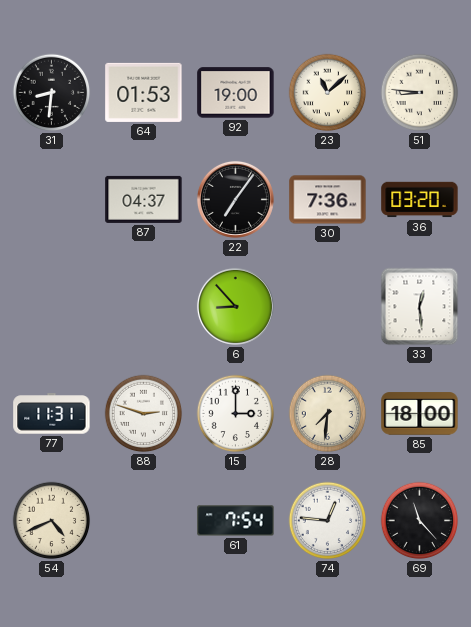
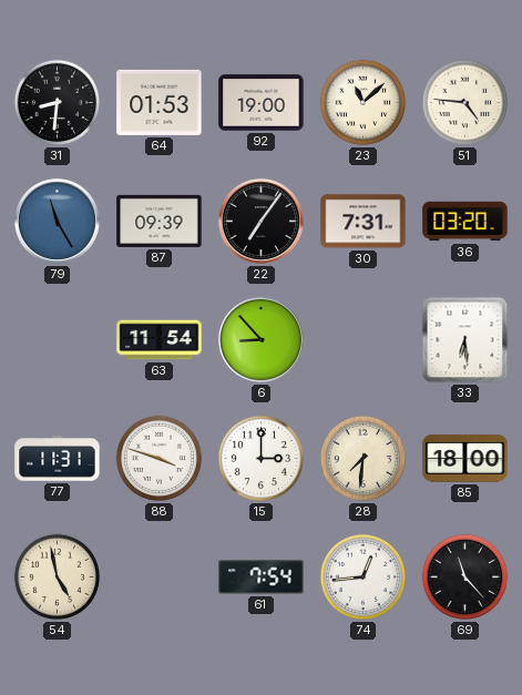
51: 8:46 -> 4:46
79: none -> 11:25
87: 04:37 -> 09:39
30: 7:36 -> 7:31
63: none -> 11:54
33: 12:29 -> 6:29
88: 2:48 -> 3:48
54: 4:41 -> 4:58
74: 12:46 -> 12:44
